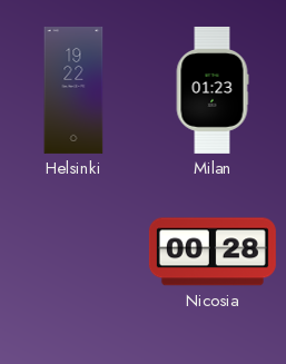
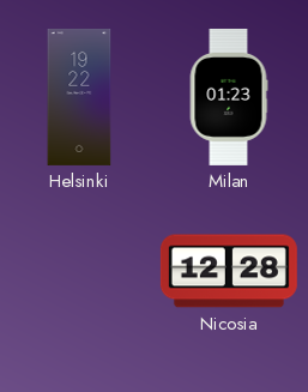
Nicosia: 00:28 -> 12:28
